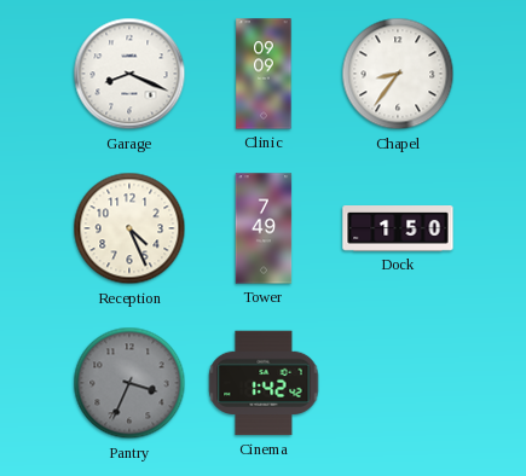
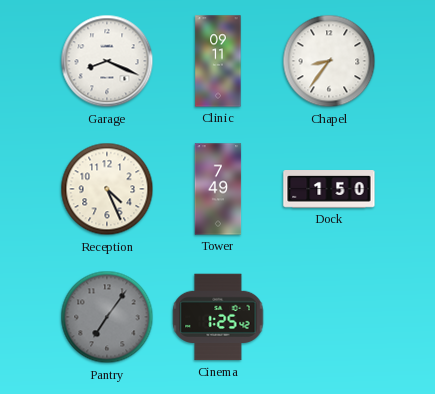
Clinic: 09:09 -> 09:11
Pantry: 3:34 -> 7:06
Cinema: 1:42 -> 1:25
